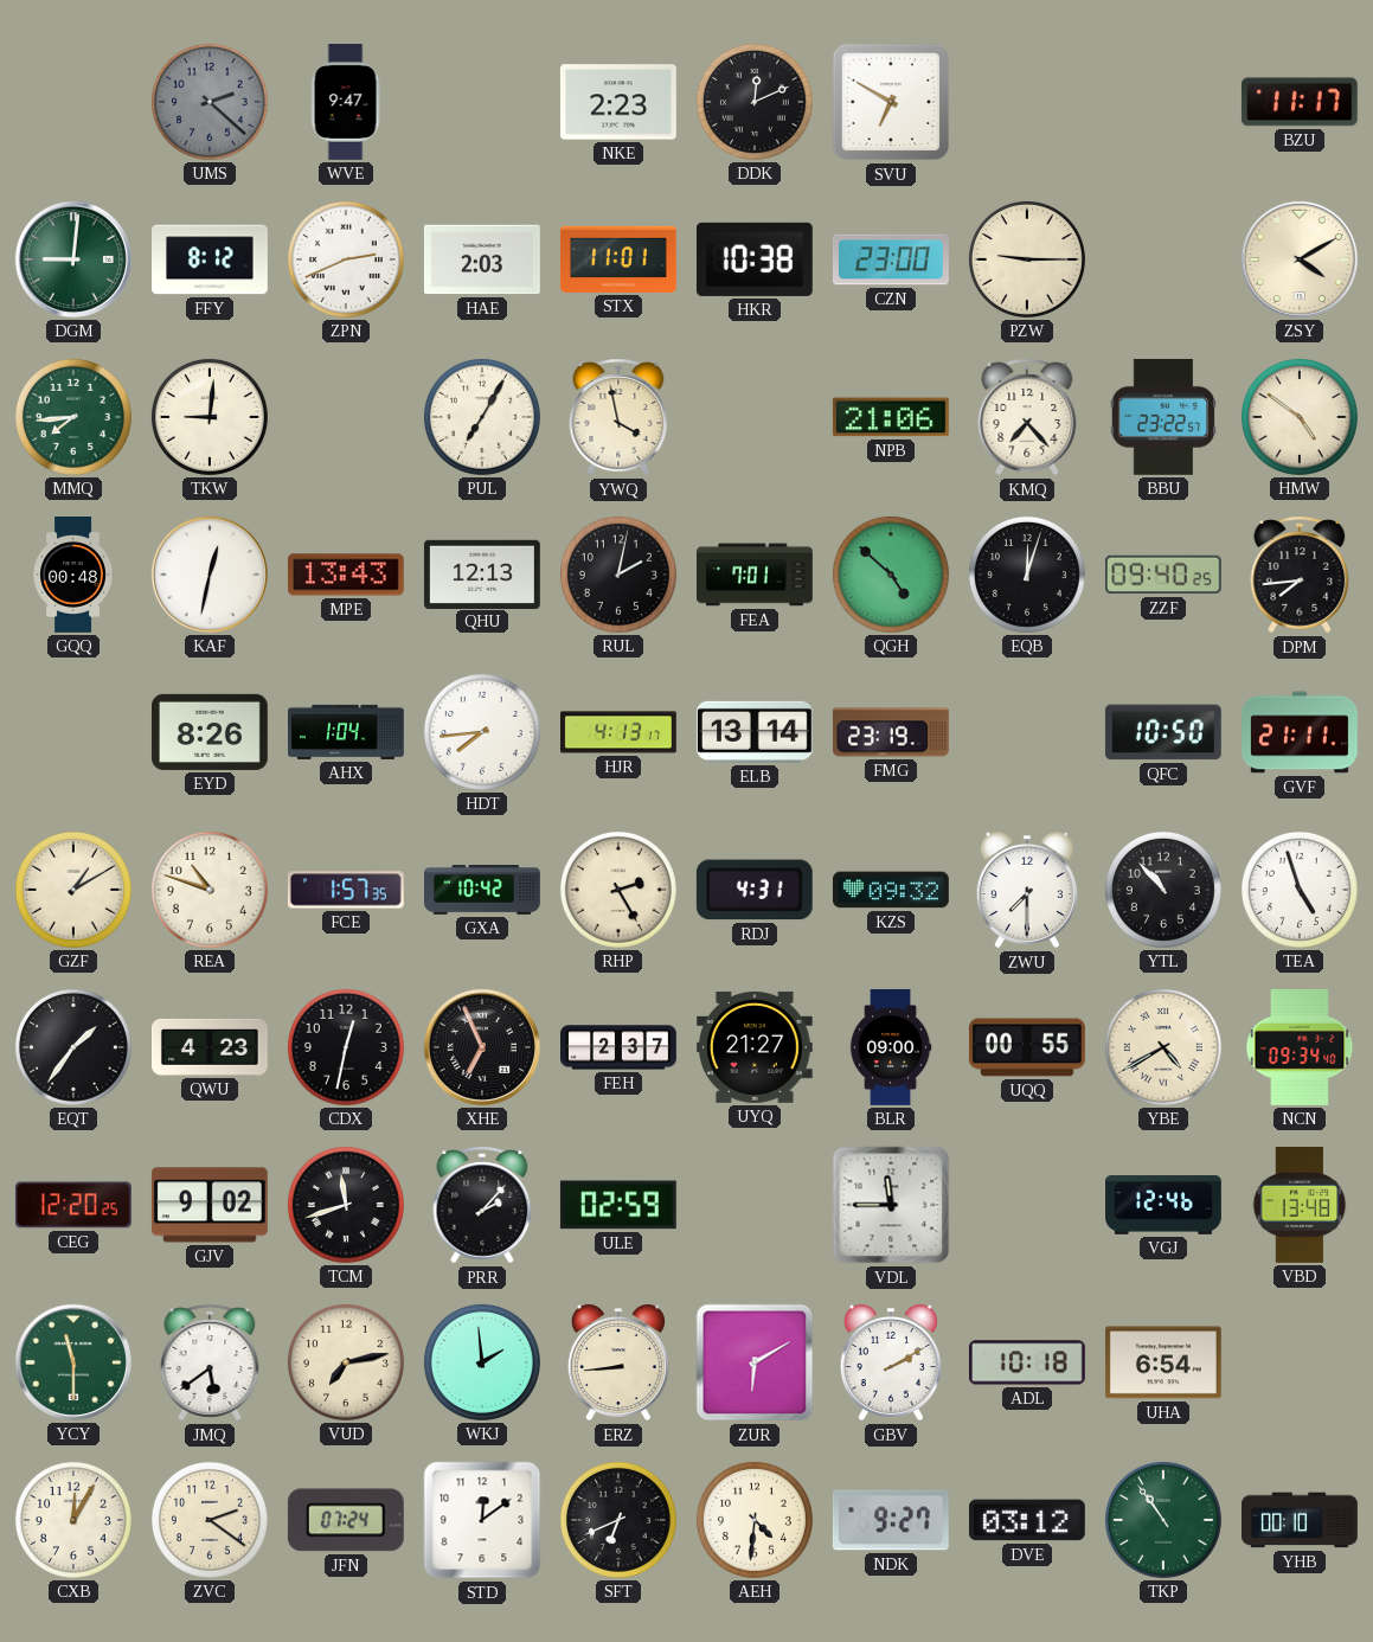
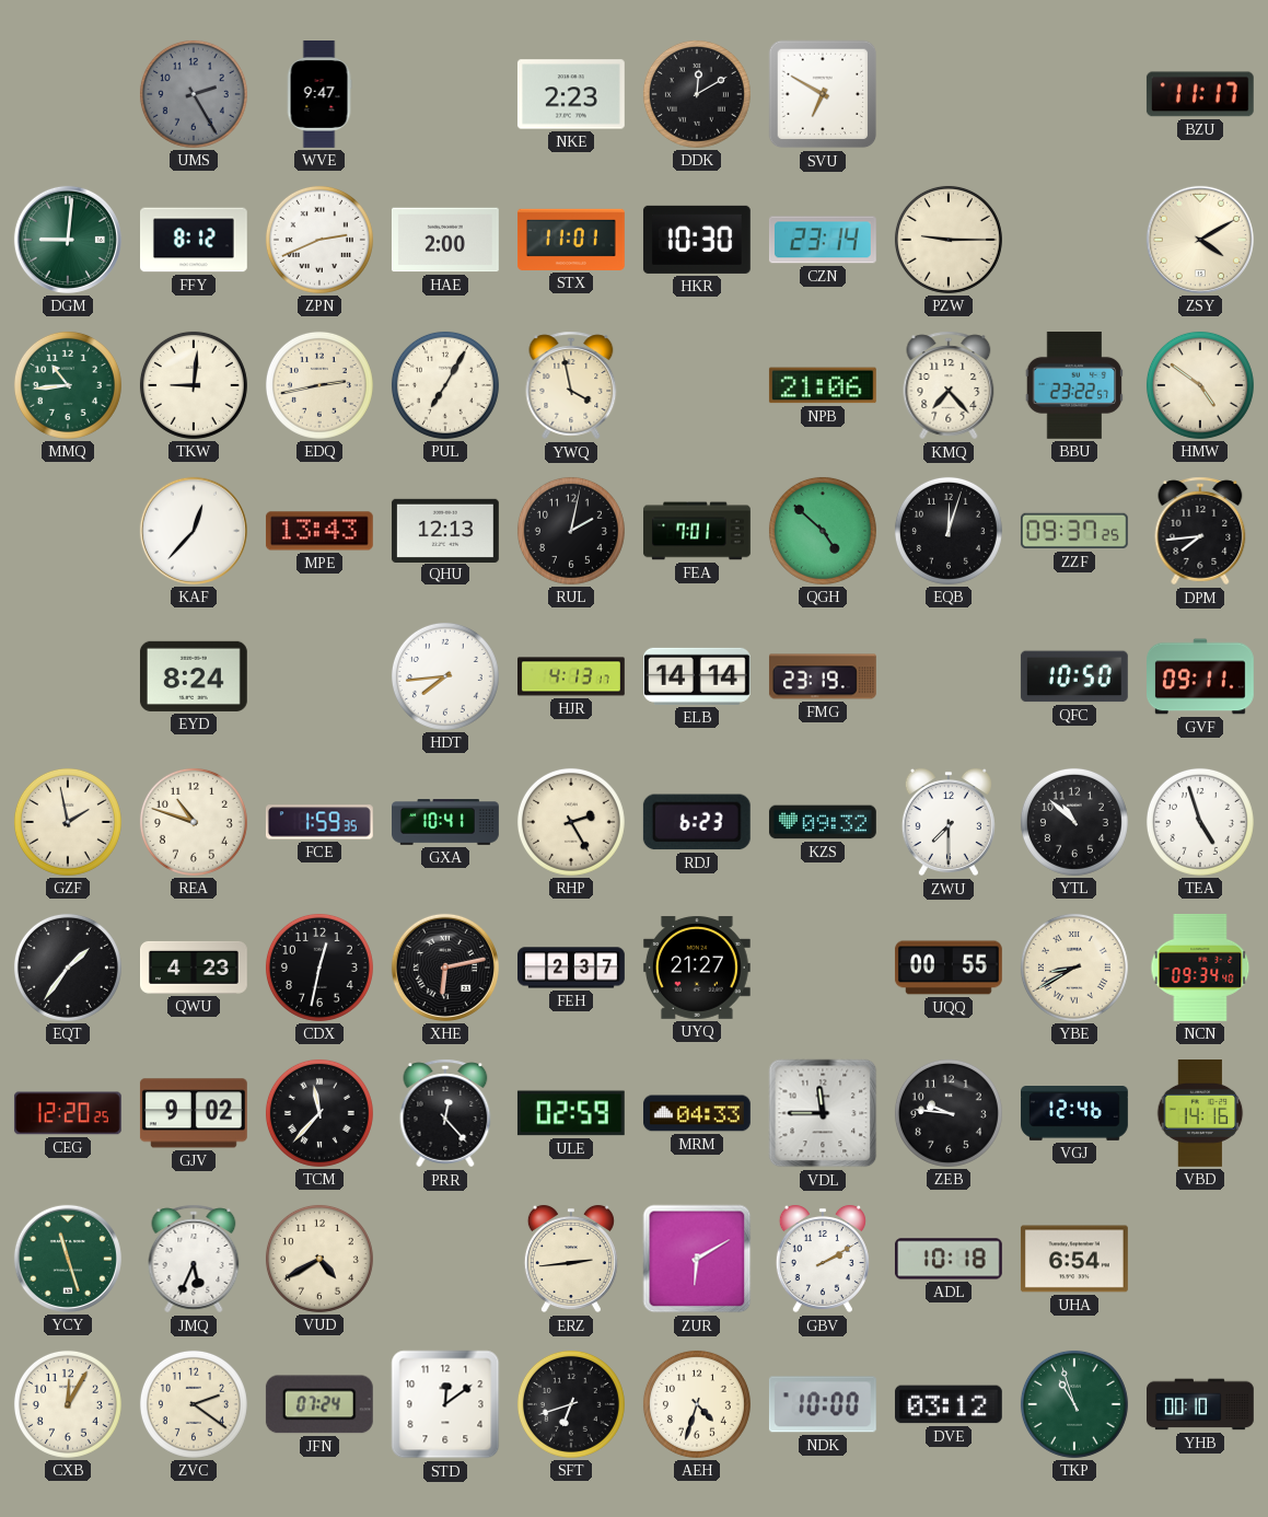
UMS: 2:22 -> 2:25
DDK: 12:11 -> 12:10
HAE: 2:03 -> 2:00
HKR: 10:38 -> 10:30
CZN: 23:00 -> 23:14
MMQ: 7:44 -> 10:44
EDQ: none -> 2:43
GQQ: 00:48 -> none
KAF: 12:32 -> 12:37
ZZF: 09:40 -> 09:37
EYD: 8:26 -> 8:24
AHX: 1:04 -> none
ELB: 13:14 -> 14:14
GVF: 21:11 -> 09:11
GZF: 1:10 -> 1:58
FCE: 1:57 -> 1:59
GXA: 10:42 -> 10:41
RDJ: 4:31 -> 6:23
YTL: 10:53 -> 10:52
XHE: 6:56 -> 6:13
BLR: 09:00 -> none
YBE: 4:40 -> 8:40
TCM: 11:42 -> 11:37
PRR: 2:07 -> 12:23
MRM: none -> 04:33
ZEB: none -> 9:46
VBD: 13:48 -> 14:16
YCY: 11:30 -> 11:27
JMQ: 5:39 -> 5:34
VUD: 7:13 -> 4:40
WKJ: 1:59 -> none
ERZ: 8:44 -> 2:44
SFT: 6:41 -> 6:42
AEH: 4:31 -> 4:33
NDK: 9:27 -> 10:00
TKP: 10:54 -> 10:57
